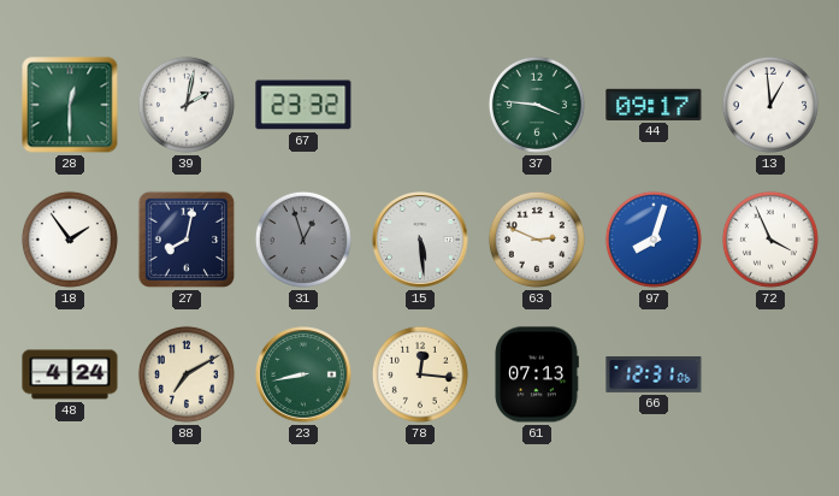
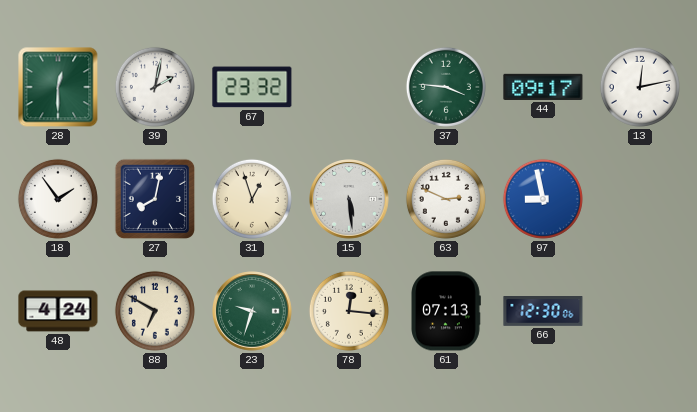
13: 12:59 -> 12:13
31 dial: grey -> cream
97: 8:03 -> 8:58
72: 3:56 -> none
88: 7:10 -> 6:50
23: 8:43 -> 9:33
66: 12:31 -> 12:30
